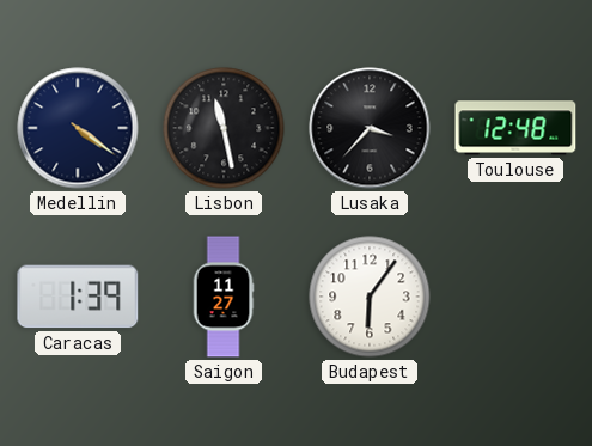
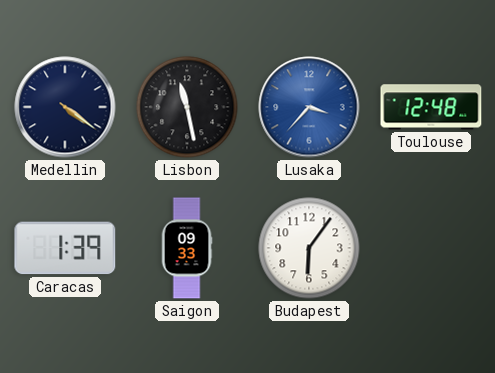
Lusaka dial: black -> blue
Saigon: 11:27 -> 09:33
